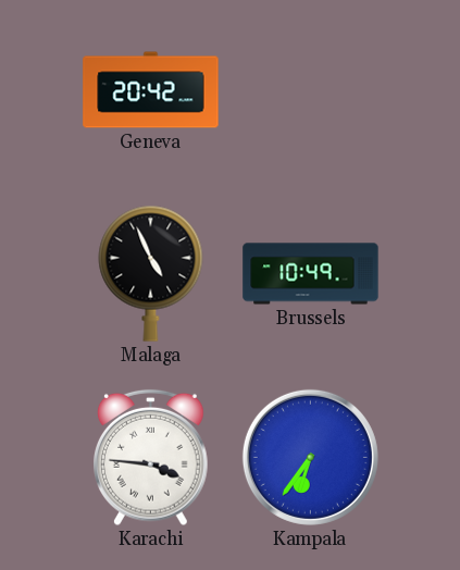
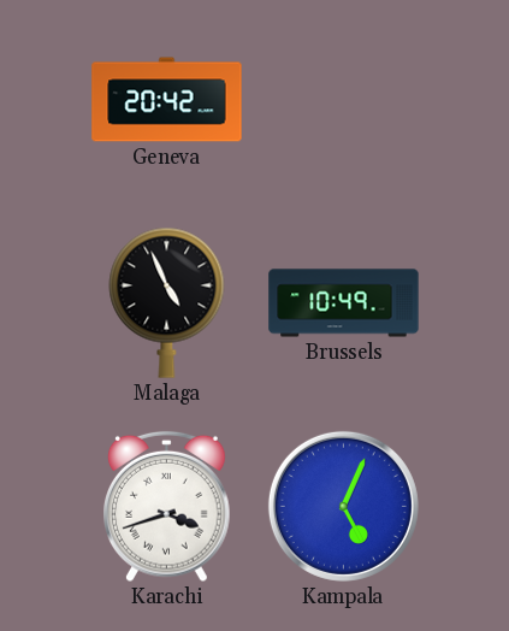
Karachi: 3:46 -> 3:42
Kampala: 6:36 -> 5:04
